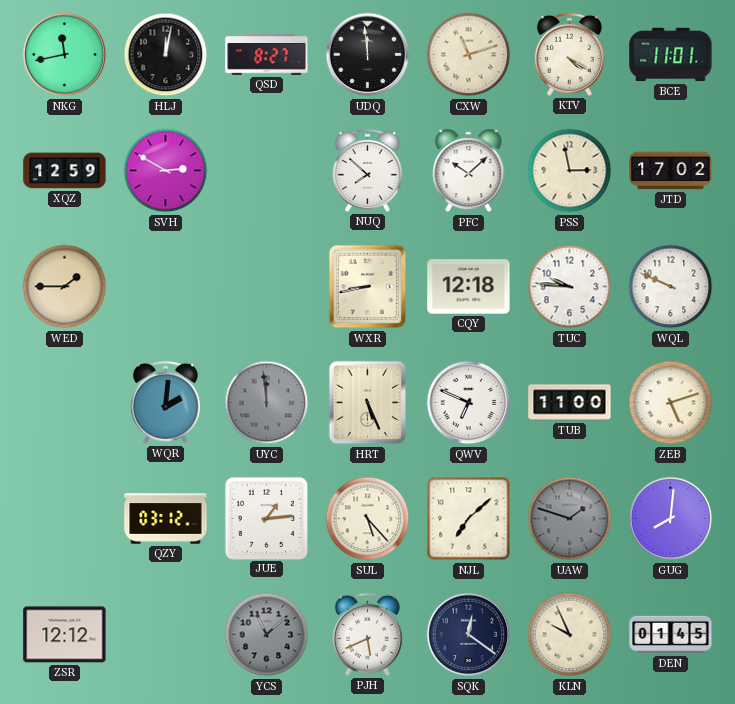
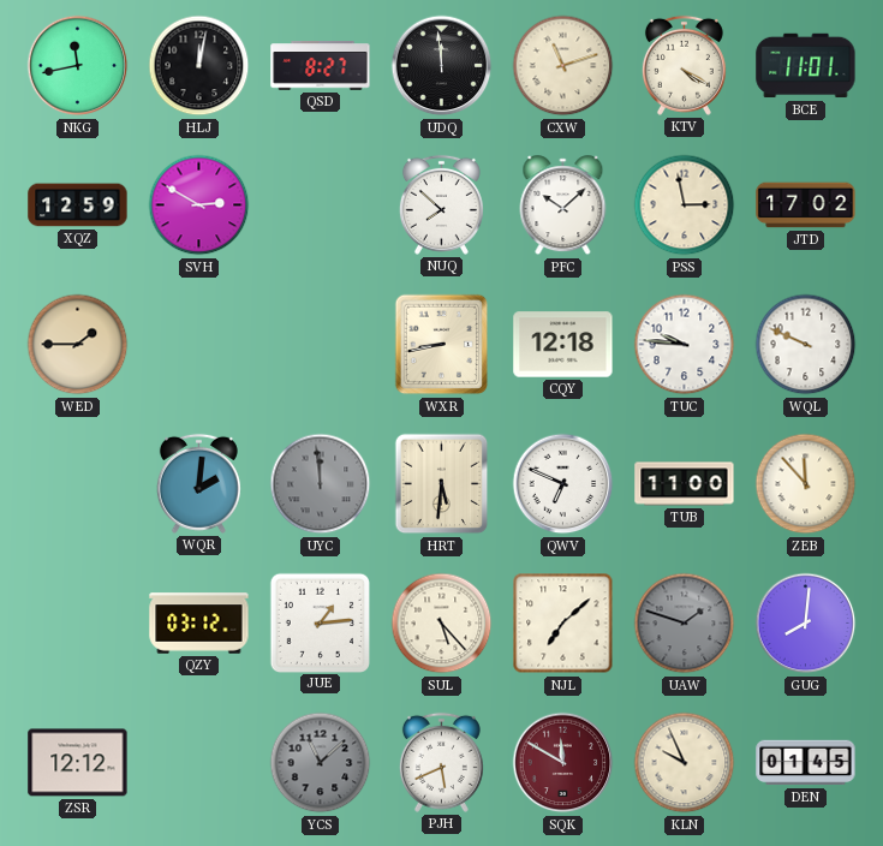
HRT: 5:26 -> 5:31
ZEB: 5:12 -> 11:53
SQK: 12:21 -> 11:50
SQK dial: navy -> burgundy
